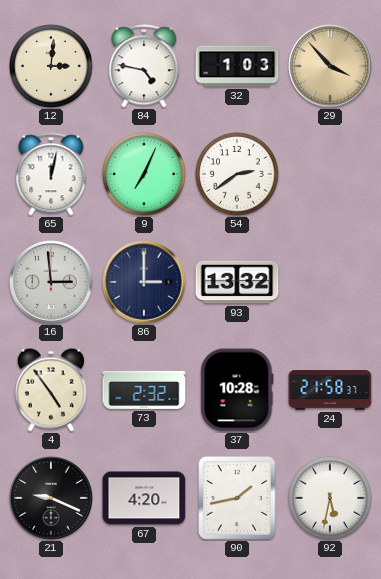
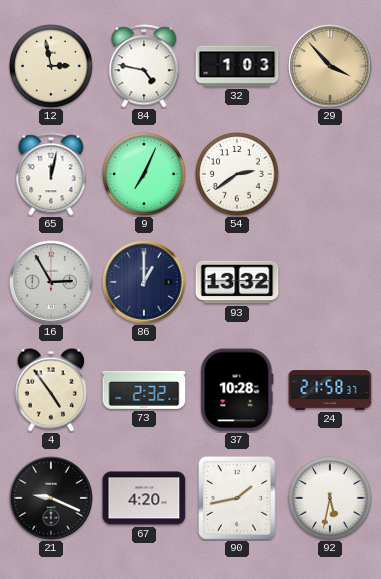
12: 3:01 -> 2:58
16: 2:59 -> 2:55
86: 3:00 -> 1:00
